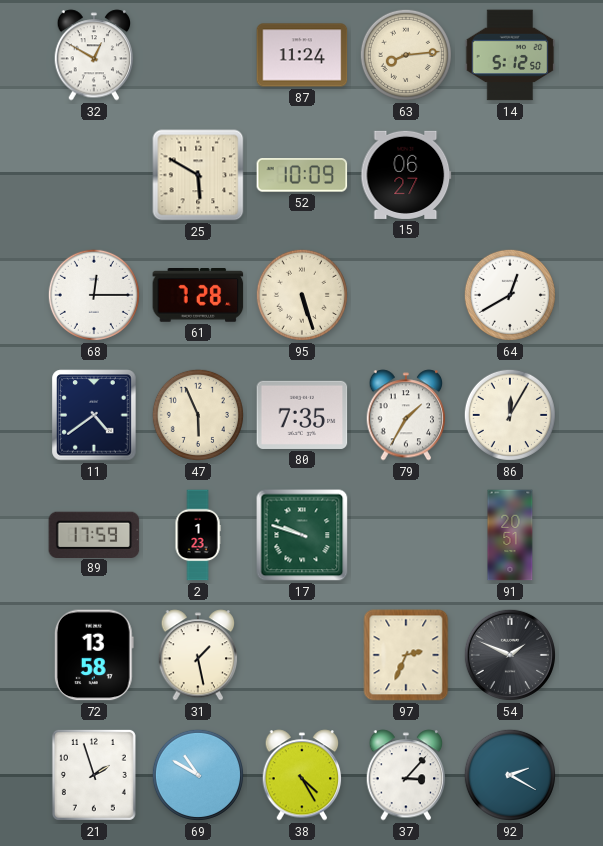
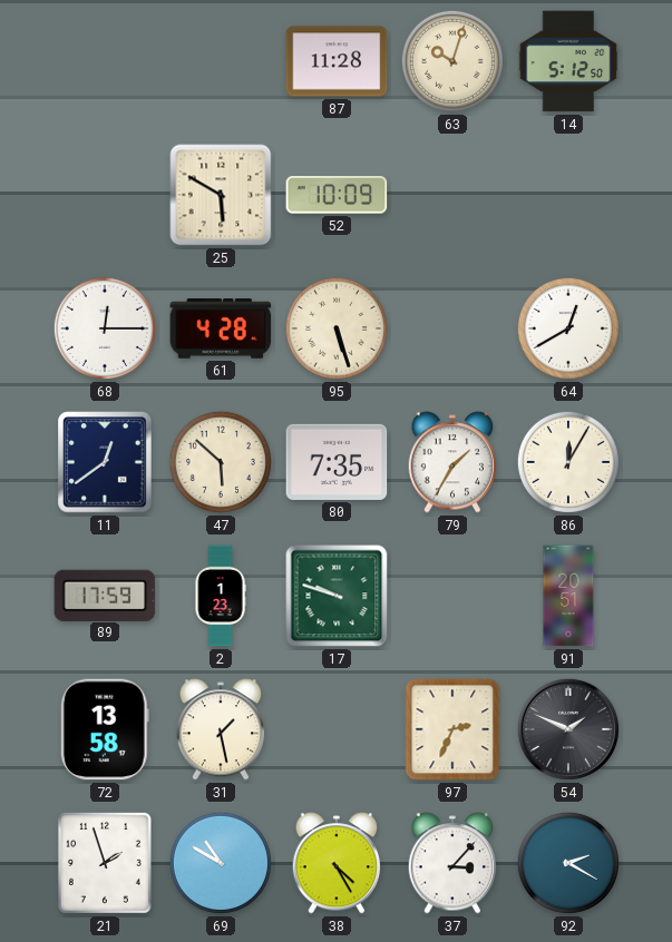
32: 12:50 -> none
87: 11:24 -> 11:28
63: 8:14 -> 10:03
15: 06:27 -> none
61: 7:28 -> 4:28
11: 4:39 -> 12:39
47: 5:56 -> 5:52
